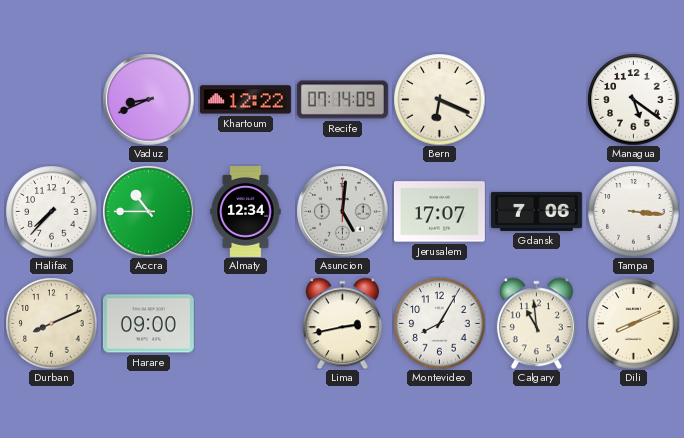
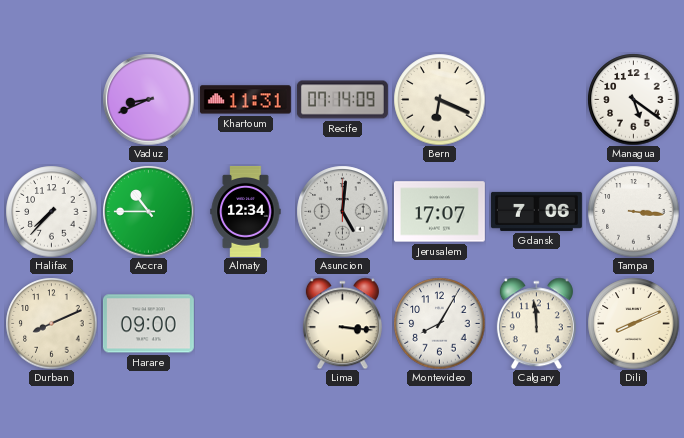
Khartoum: 12:22 -> 11:31
Lima: 2:43 -> 3:16
Calgary: 10:59 -> 11:59
